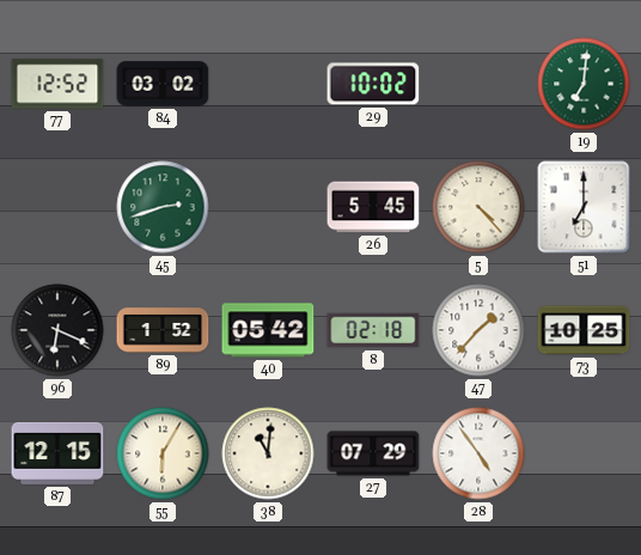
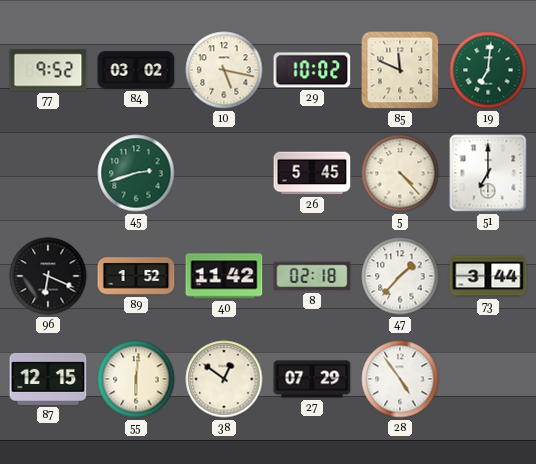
77: 12:52 -> 9:52
10: none -> 5:17
85: none -> 11:49
40: 05:42 -> 11:42
73: 10:25 -> 3:44
55: 6:05 -> 6:01
38: 11:01 -> 12:51
